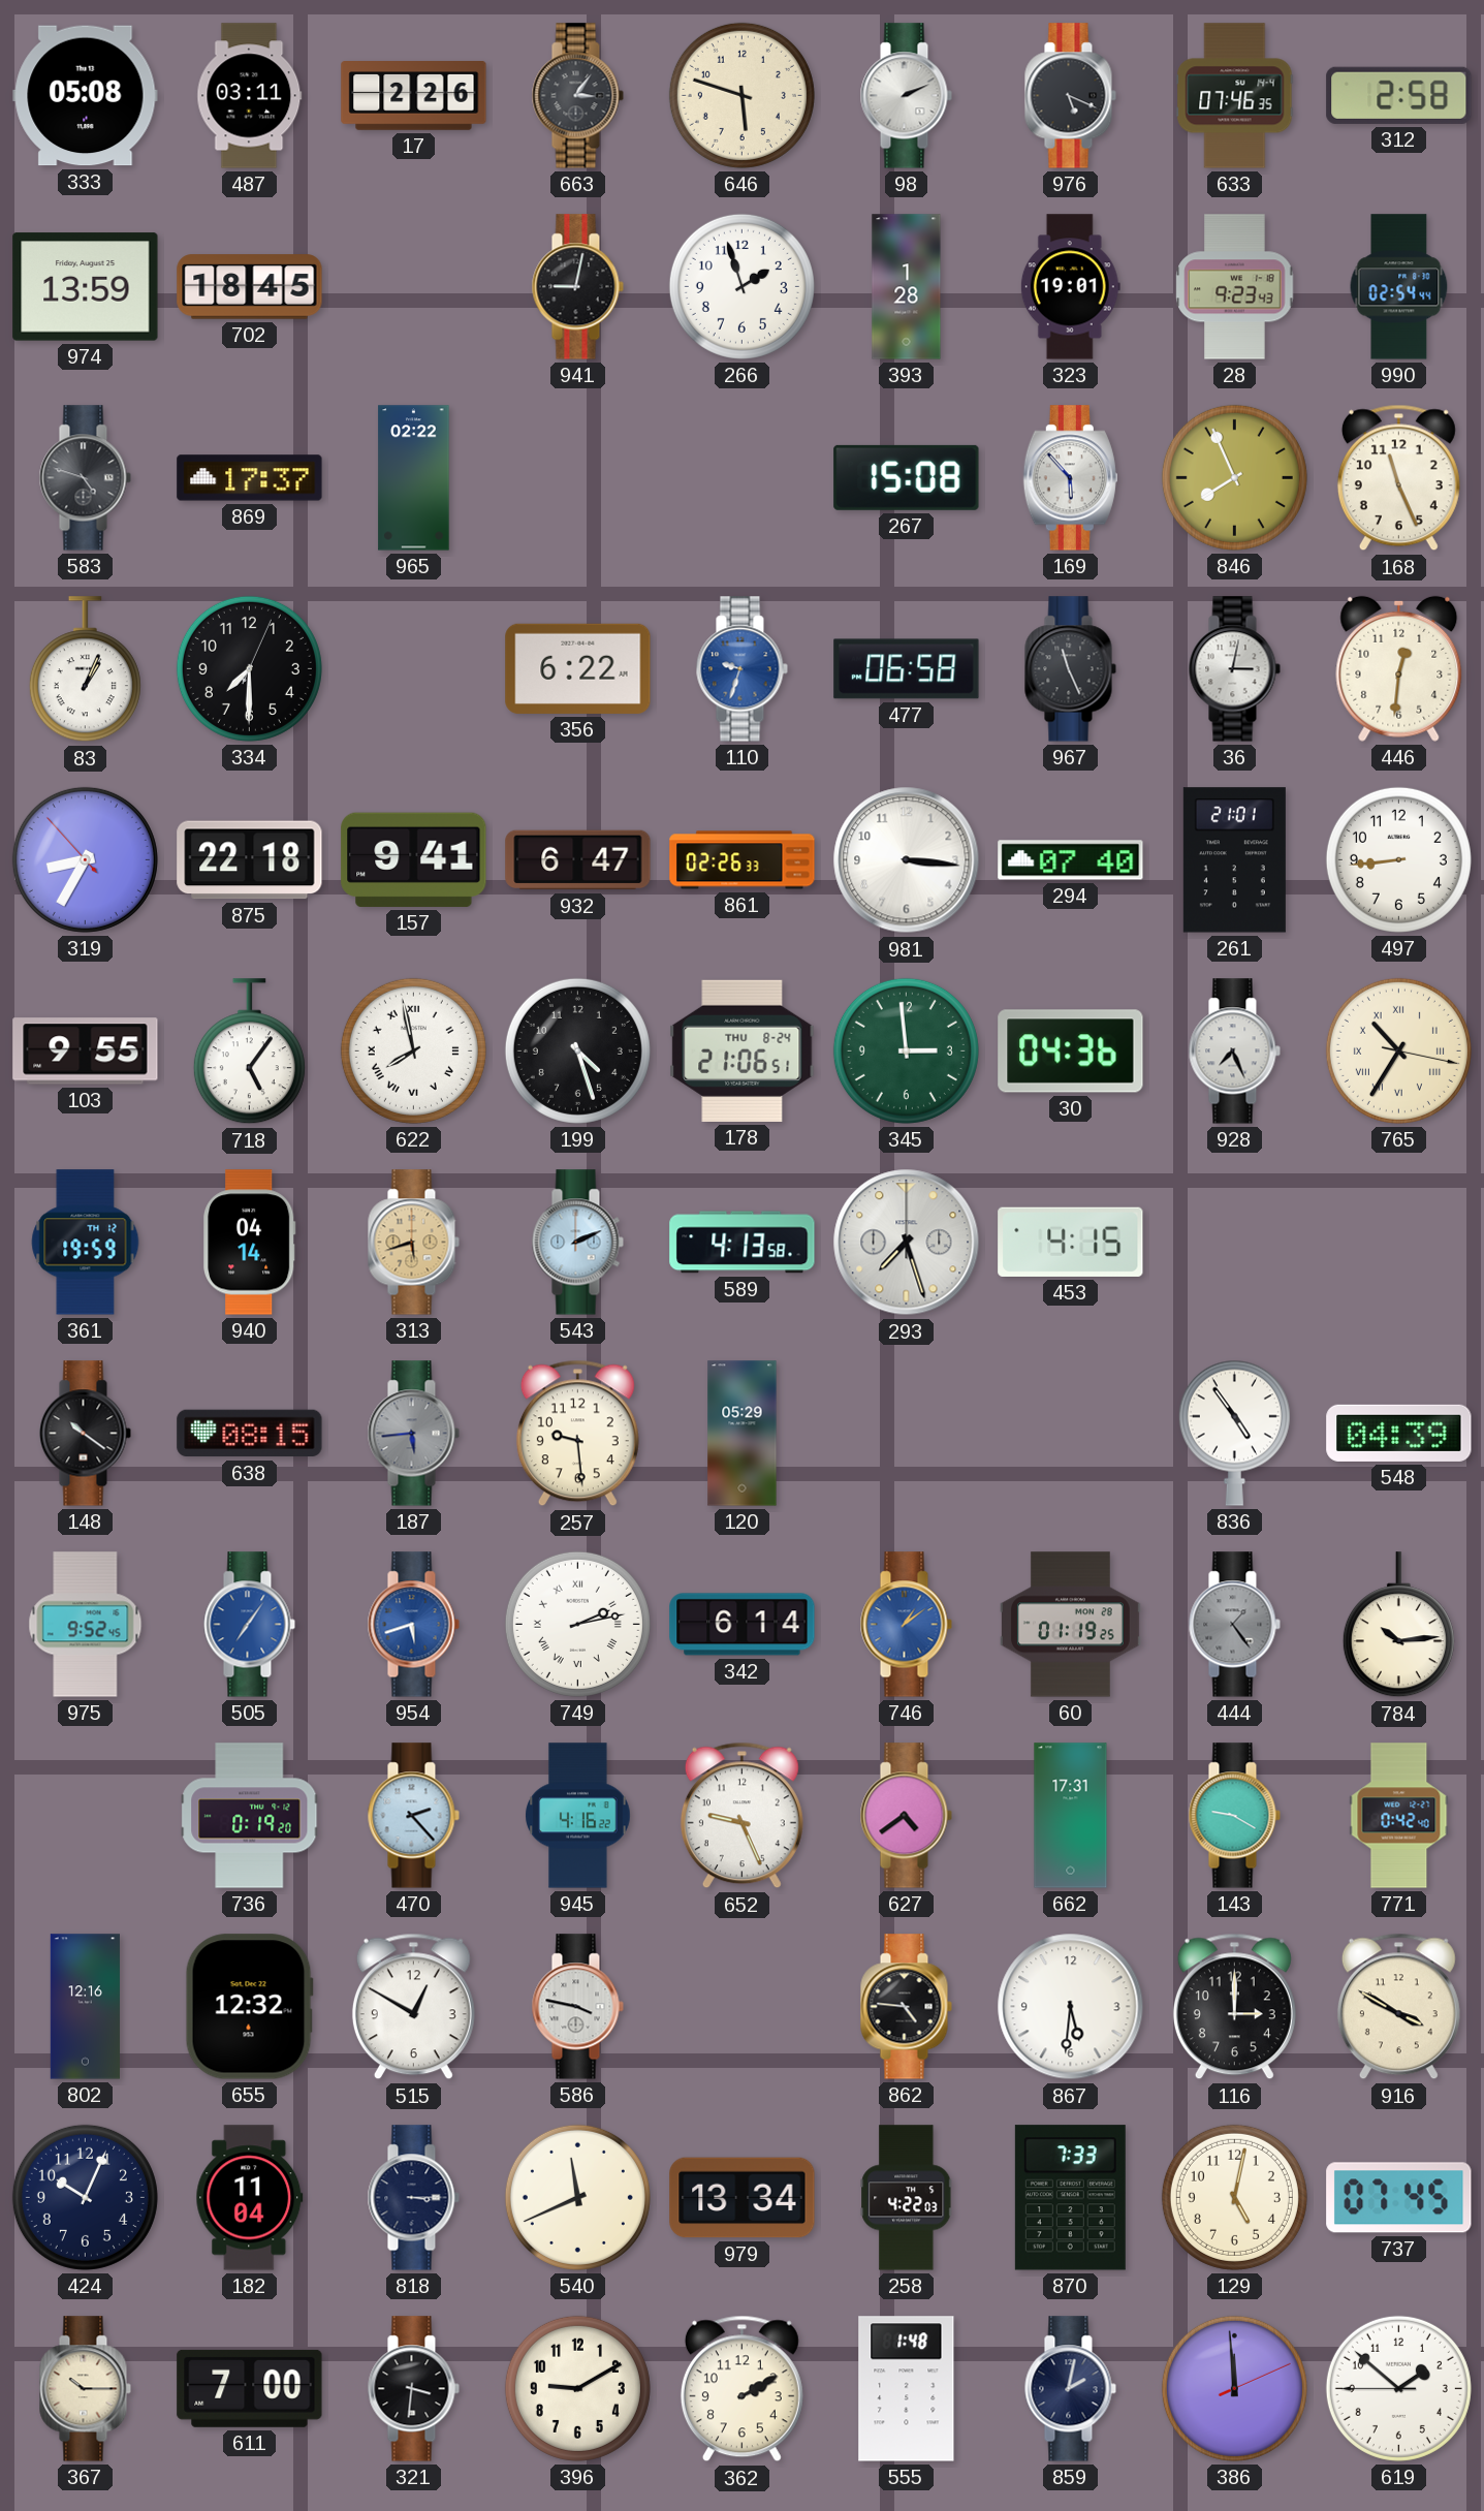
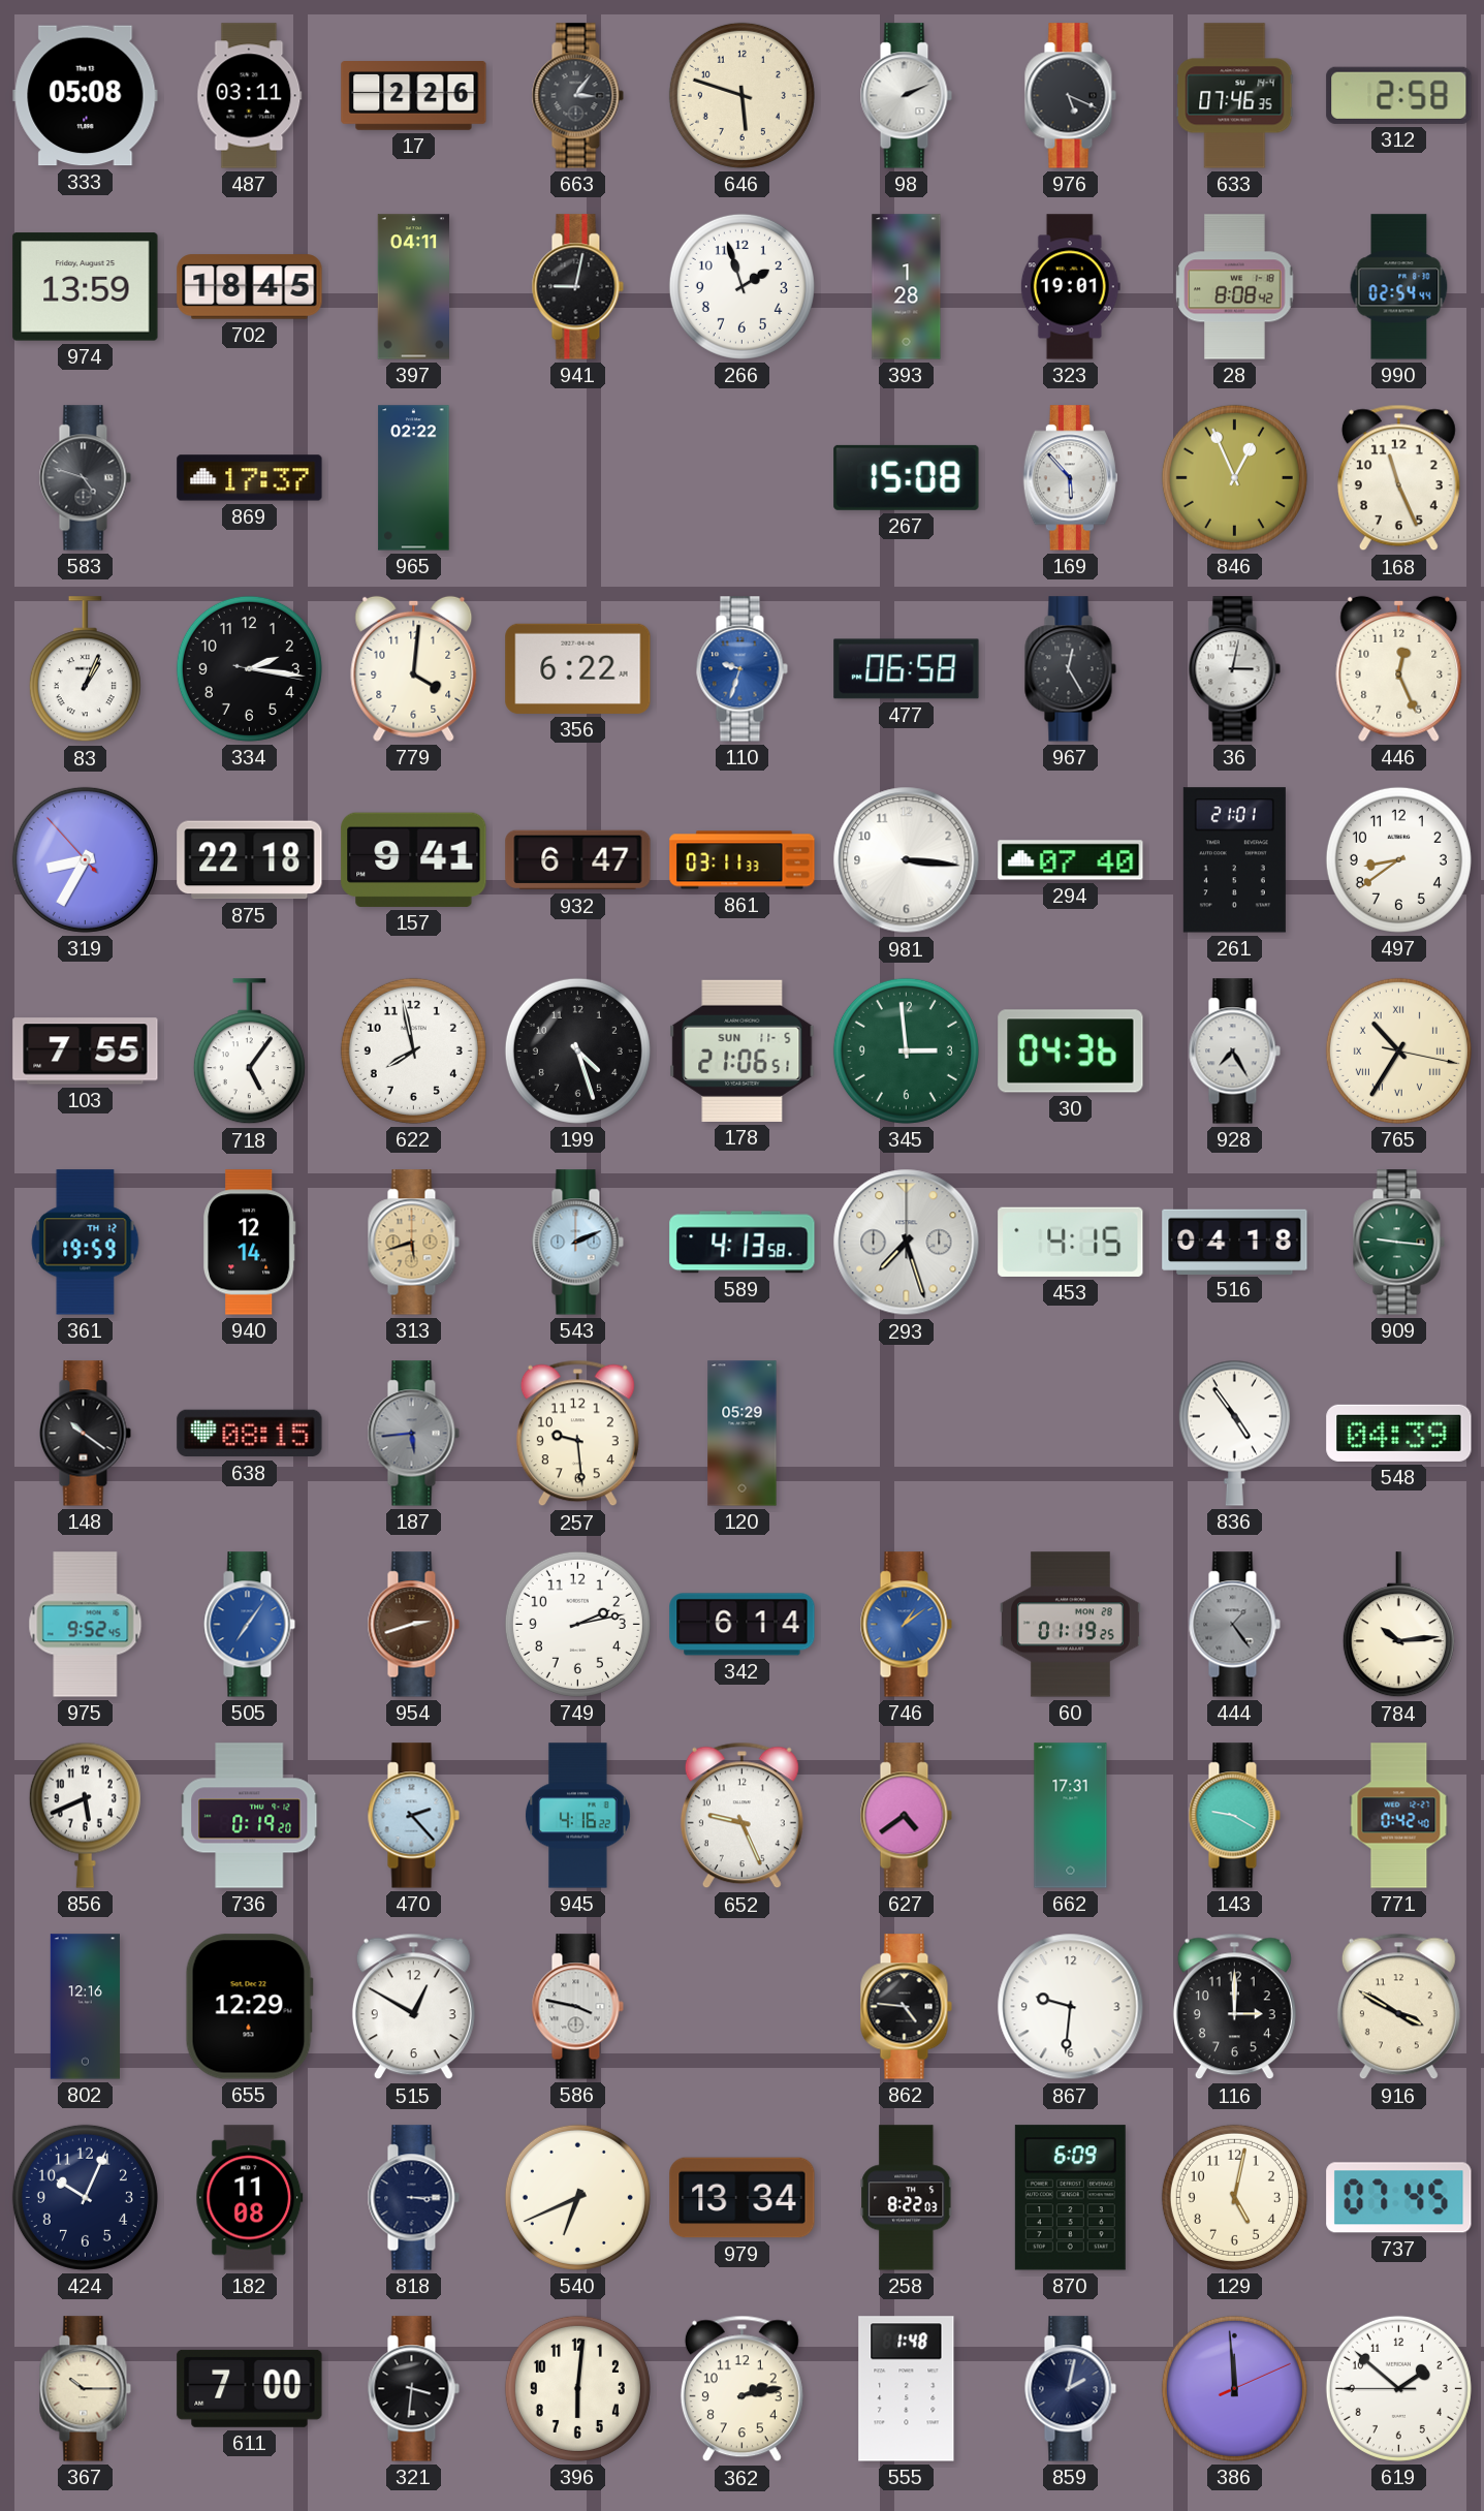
397: none -> 04:11
28: 9:23 -> 8:08
846: 7:56 -> 12:56
334: 7:30 -> 2:16
779: none -> 4:01
967: 11:26 -> 12:25
446: 12:31 -> 12:26
861: 02:26 -> 03:11
497: 8:44 -> 8:39
103: 9:55 -> 7:55
622 numerals: Roman -> Arabic
178 date: THU 8-24 -> SUN 11-5
928: 7:26 -> 7:25
940: 04:14 -> 12:14
516: none -> 04:18
909: none -> 9:16
954: 5:42 -> 2:42
954 dial: blue -> brown
749 numerals: Roman -> Arabic
856: none -> 5:41
655: 12:32 -> 12:29
867: 5:31 -> 9:31
182: 11:04 -> 11:08
540: 11:41 -> 6:41
258: 4:22 -> 8:22
870: 7:33 -> 6:09
396: 9:10 -> 6:01
362: 2:10 -> 2:13
